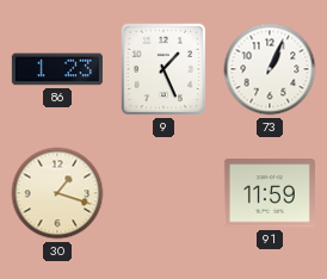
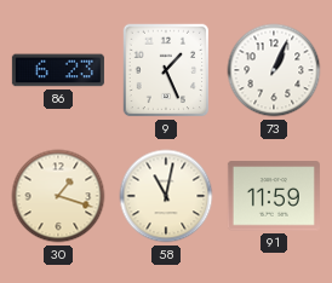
86: 1:23 -> 6:23
58: none -> 11:02
